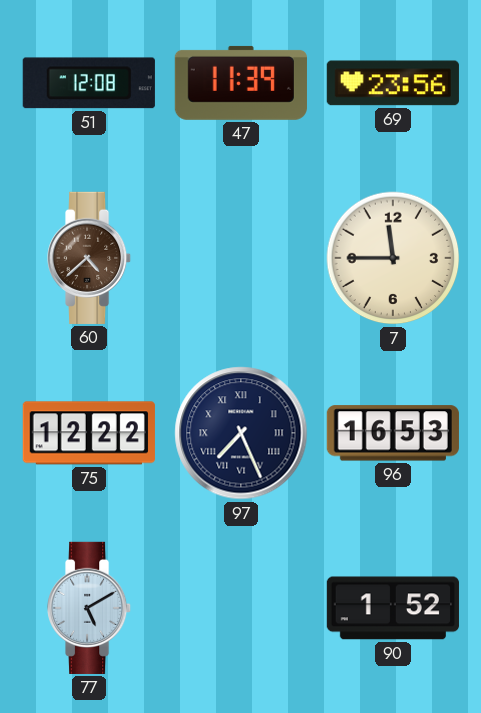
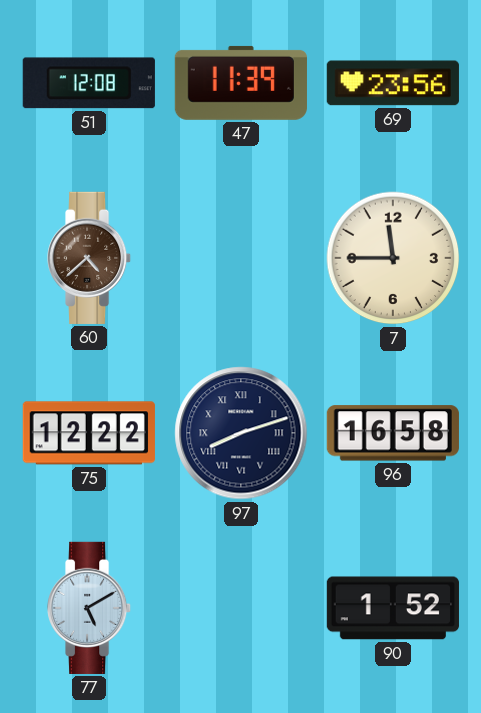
97: 7:26 -> 8:12
96: 16:53 -> 16:58
